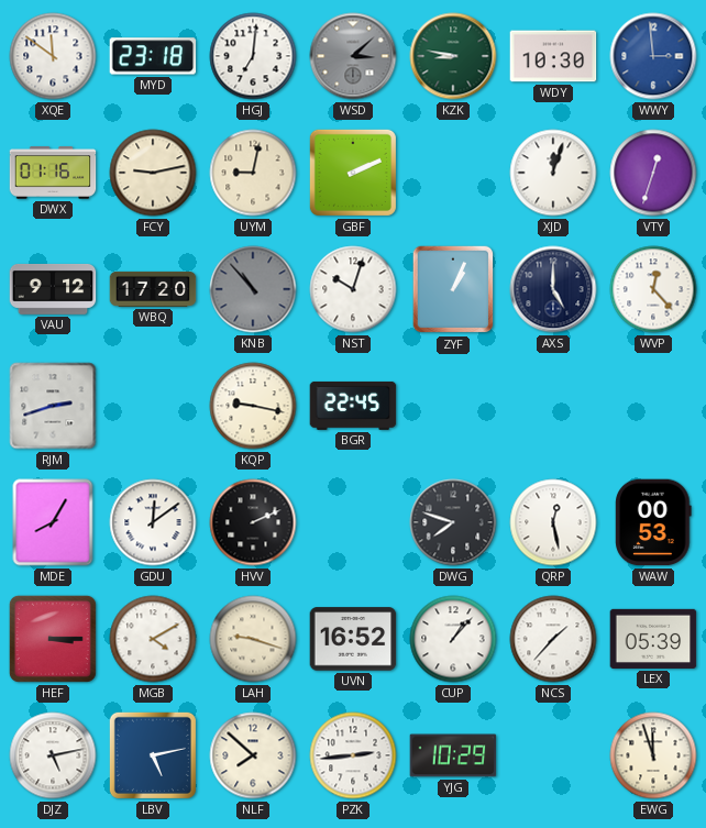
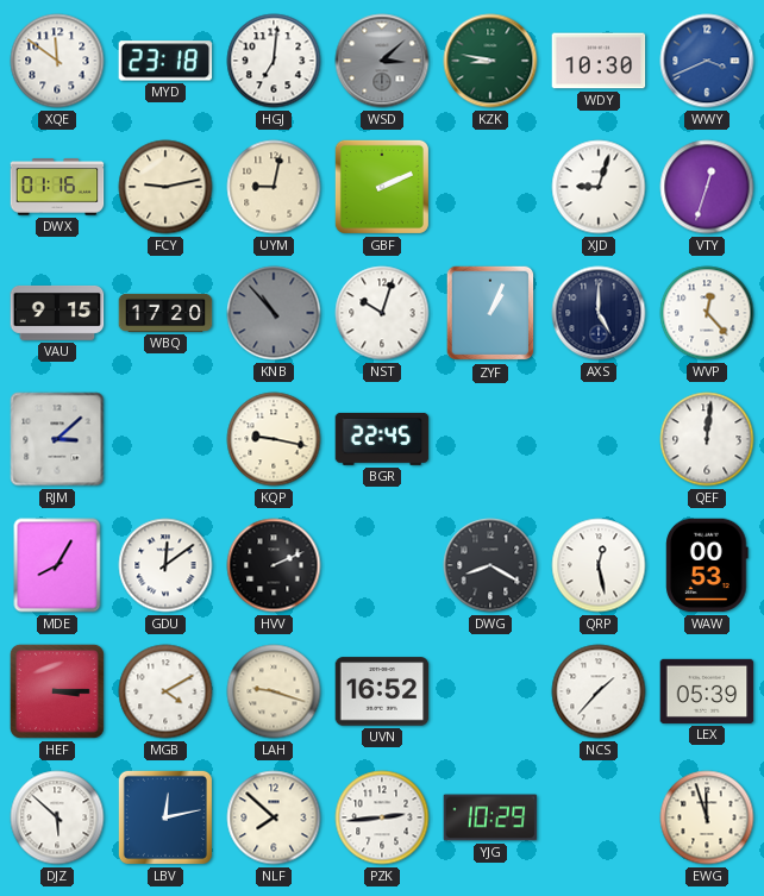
WWY: 2:59 -> 3:41
XJD: 12:03 -> 9:03
VAU: 9:12 -> 9:15
RJM: 2:42 -> 3:08
QEF: none -> 12:01
DWG: 7:48 -> 8:20
CUP: 1:07 -> none
DJZ: 5:13 -> 5:52
LBV: 5:13 -> 12:13
